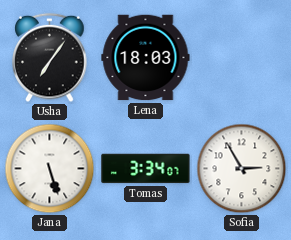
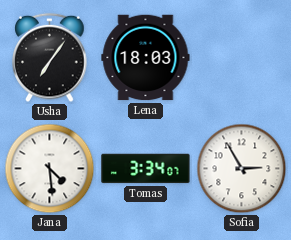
Jana: 5:27 -> 4:29
